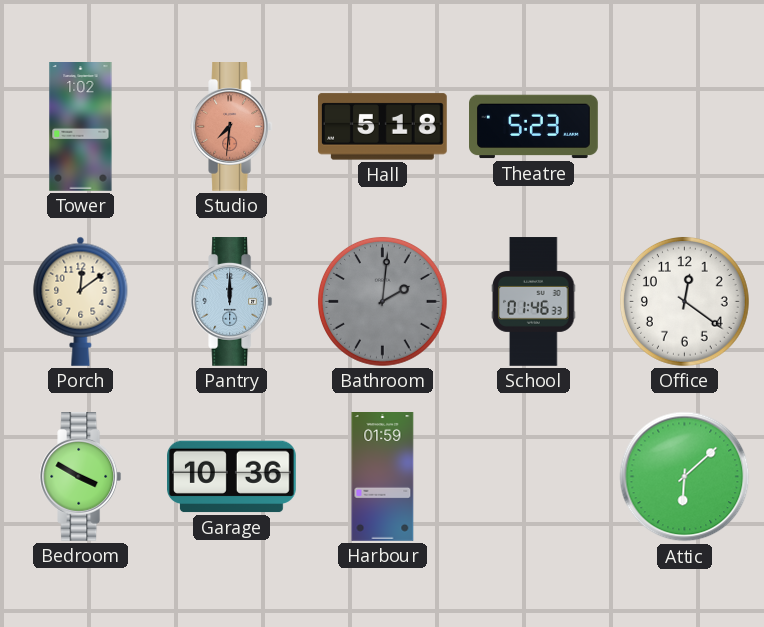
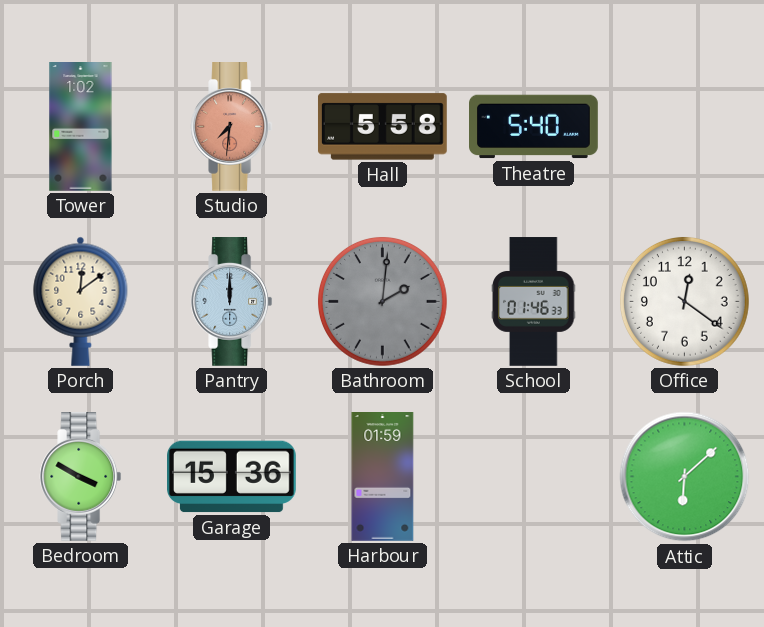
Hall: 5:18 -> 5:58
Theatre: 5:23 -> 5:40
Garage: 10:36 -> 15:36
